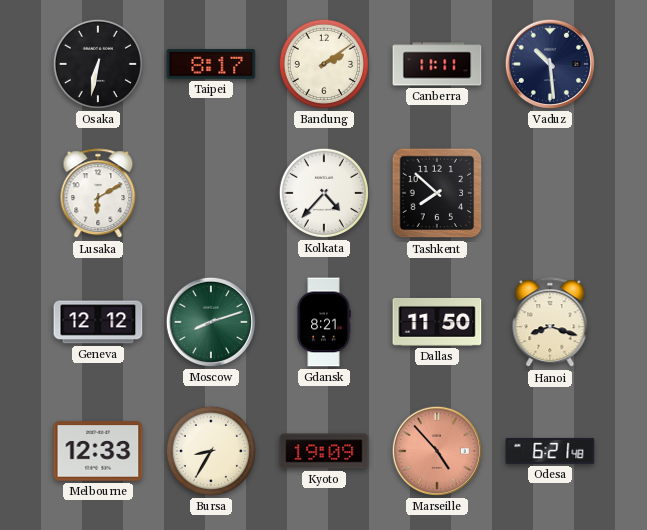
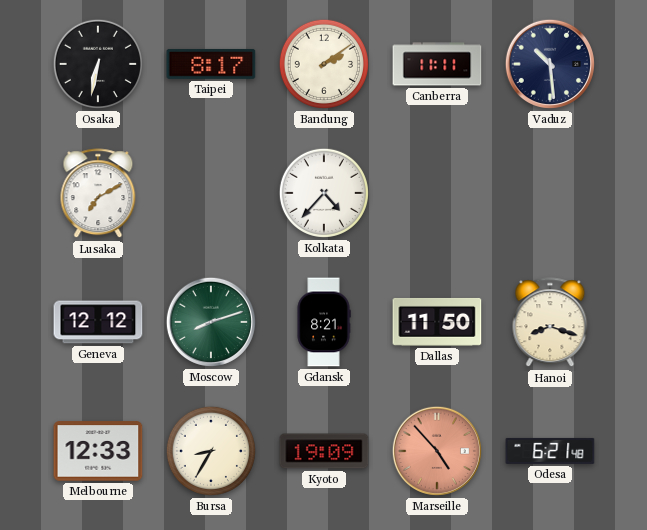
Lusaka: 6:10 -> 7:10
Tashkent: 7:52 -> none
